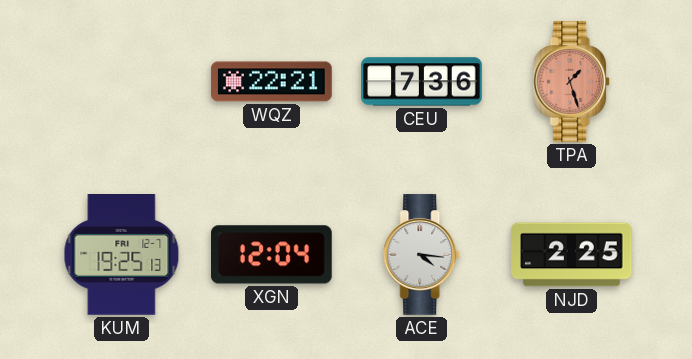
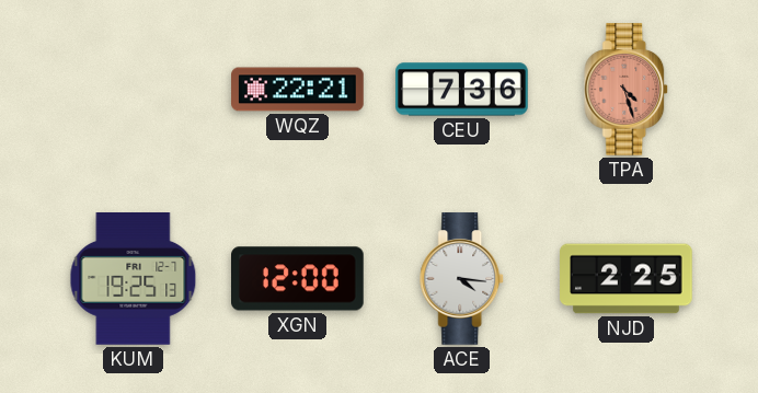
TPA: 1:27 -> 4:27
XGN: 12:04 -> 12:00
